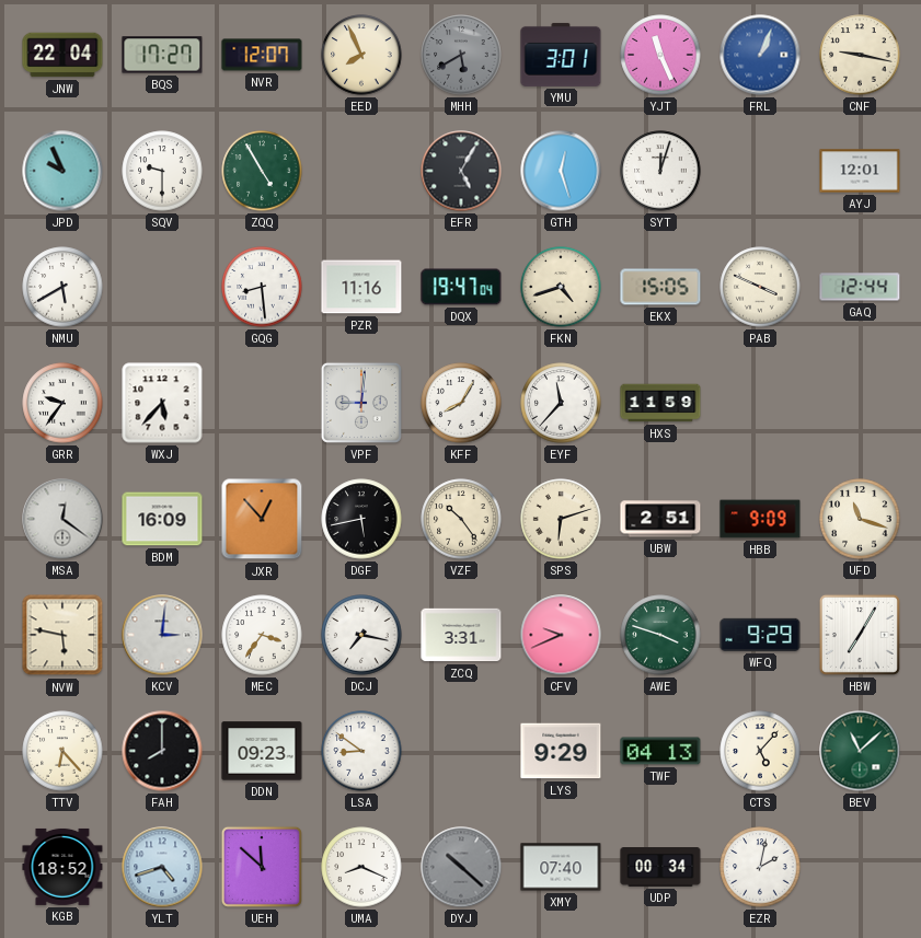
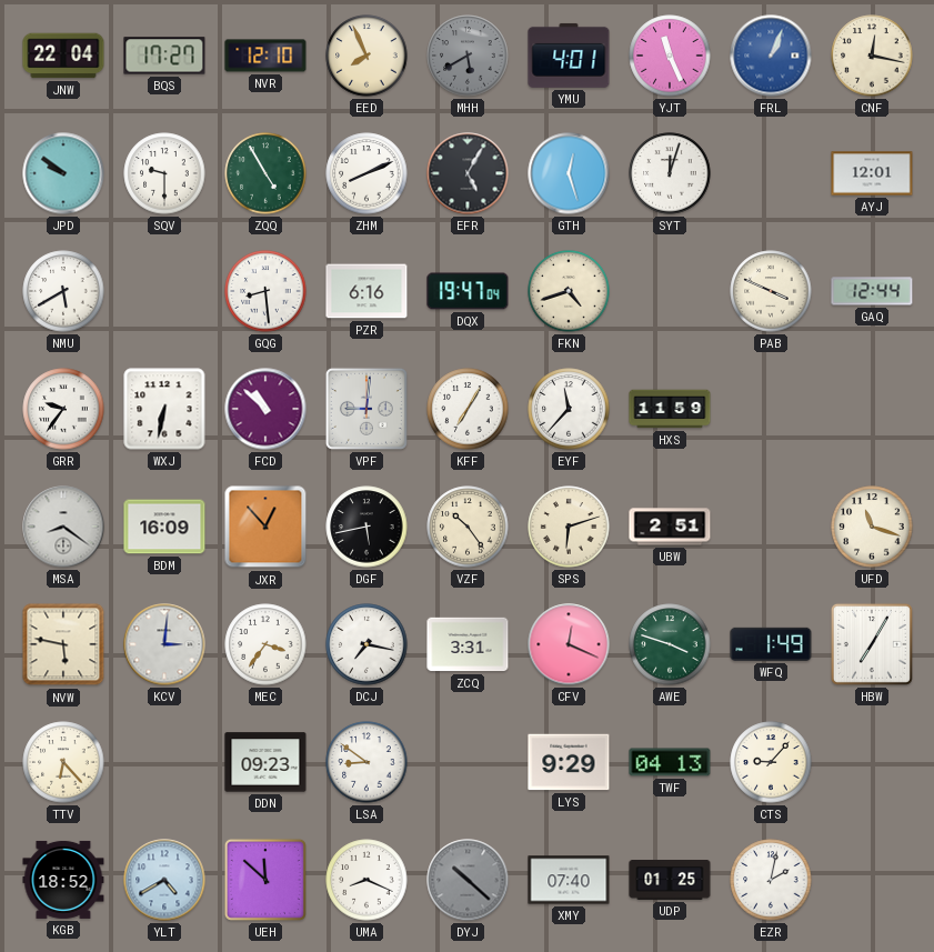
NVR: 12:07 -> 12:10
YMU: 3:01 -> 4:01
CNF: 9:17 -> 12:17
JPD: 9:56 -> 9:51
ZHM: none -> 8:11
PZR: 11:16 -> 6:16
EKX: 15:05 -> none
WXJ: 5:37 -> 6:32
FCD: none -> 10:52
KFF: 8:05 -> 7:05
MSA: 12:21 -> 8:21
HBB: 9:09 -> none
CFV: 9:41 -> 12:19
WFQ: 9:29 -> 1:49
FAH: 8:00 -> none
CTS: 5:07 -> 9:07
BEV: 11:08 -> none
YLT: 4:42 -> 4:40
UDP: 00:34 -> 01:25
